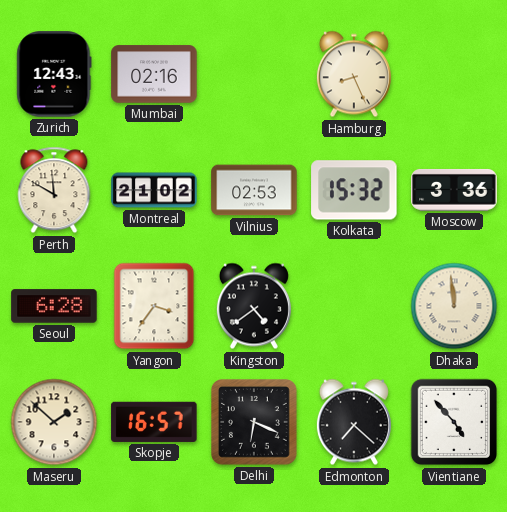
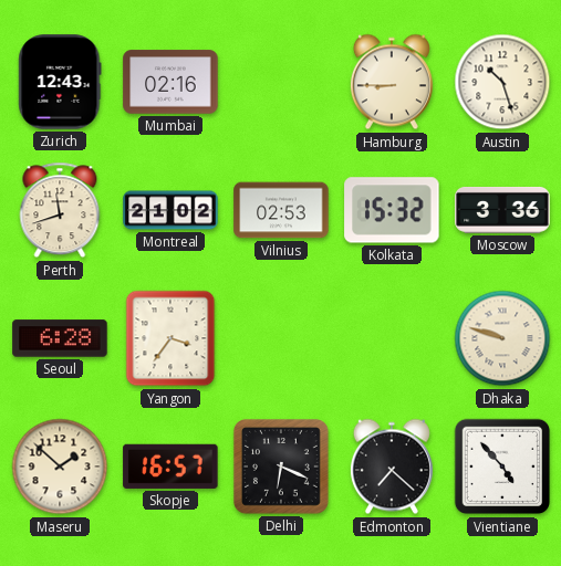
Hamburg: 8:26 -> 8:45
Austin: none -> 10:27
Perth: 11:50 -> 11:42
Kingston: 4:39 -> none
Dhaka: 11:59 -> 9:48
